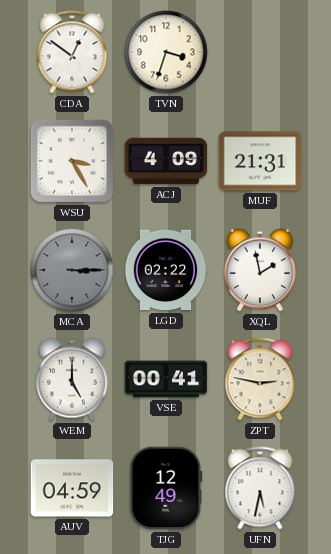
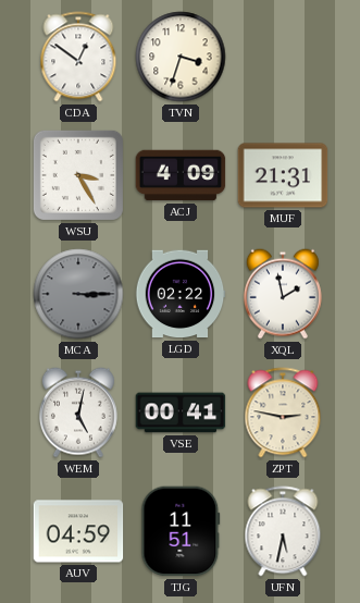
WEM: 5:00 -> 5:02
TJG: 12:49 -> 11:51
